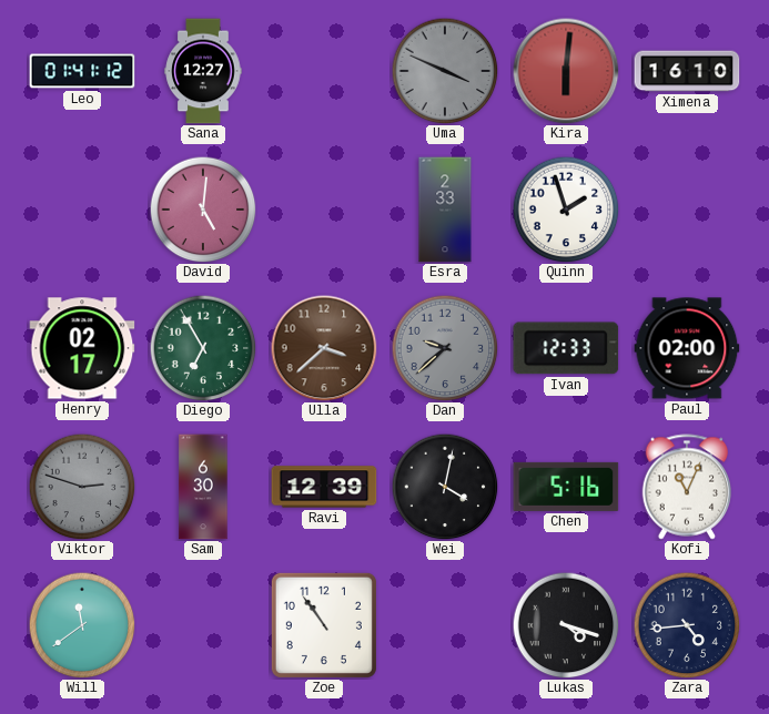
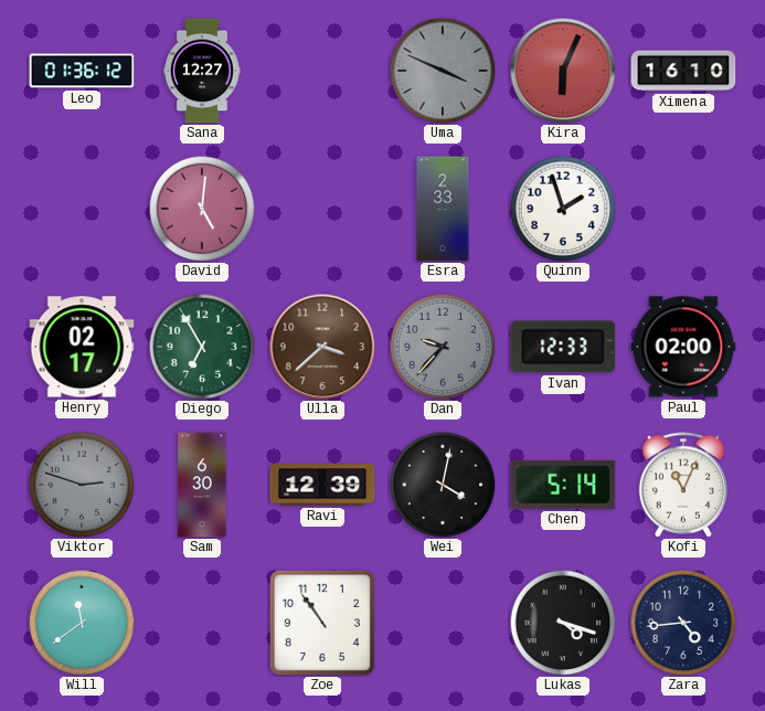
Leo: 01:41 -> 01:36
Kira: 6:01 -> 6:04
Dan: 9:38 -> 9:37
Chen: 5:16 -> 5:14
